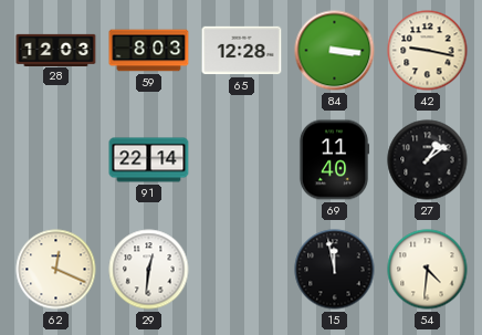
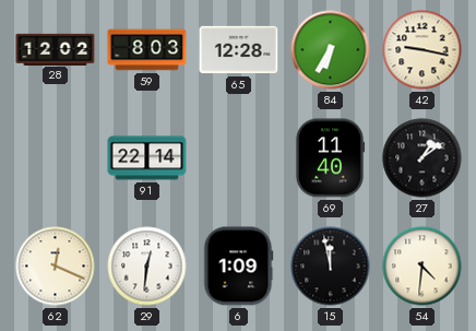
28: 12:03 -> 12:02
84: 3:16 -> 6:35
6: none -> 1:09
